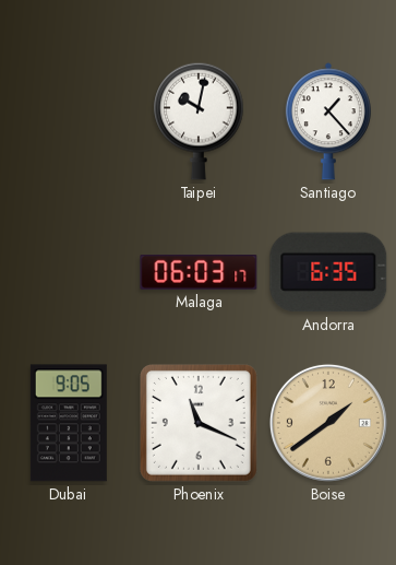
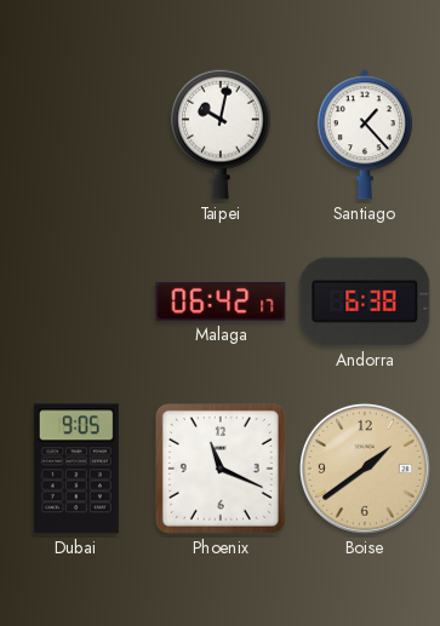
Malaga: 06:03 -> 06:42
Andorra: 6:35 -> 6:38
